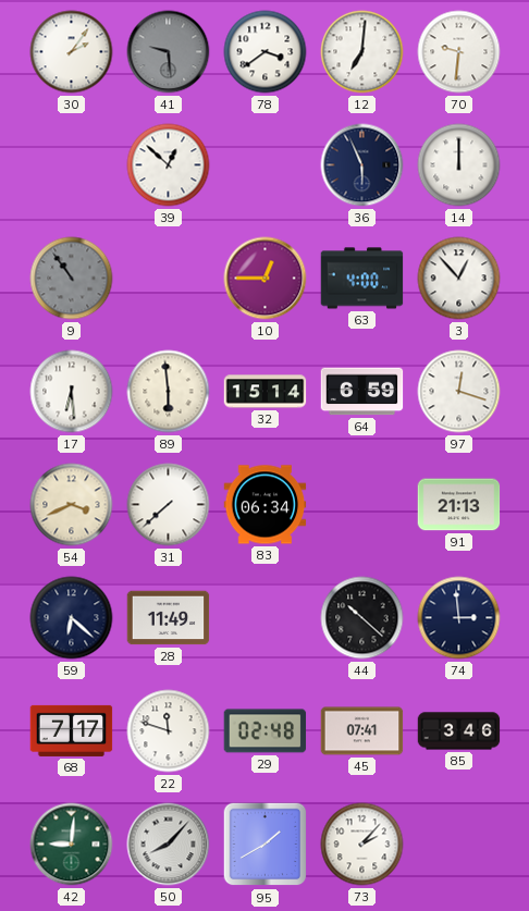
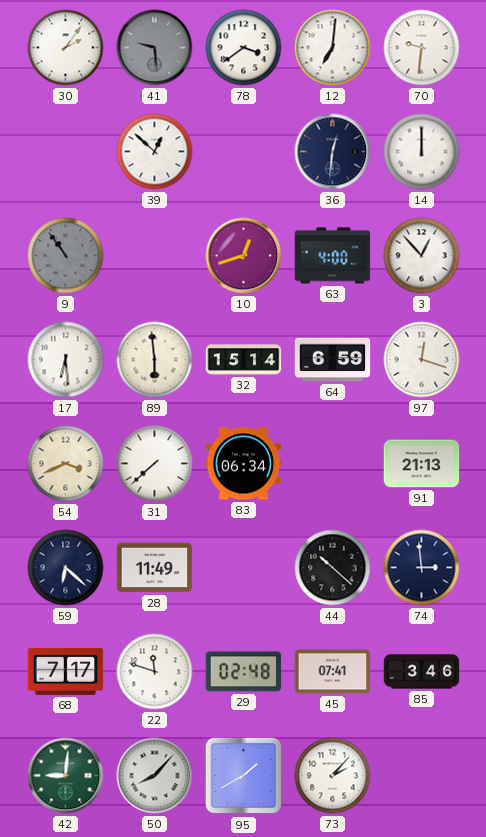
36: 5:56 -> 12:31
10: 12:45 -> 12:42
